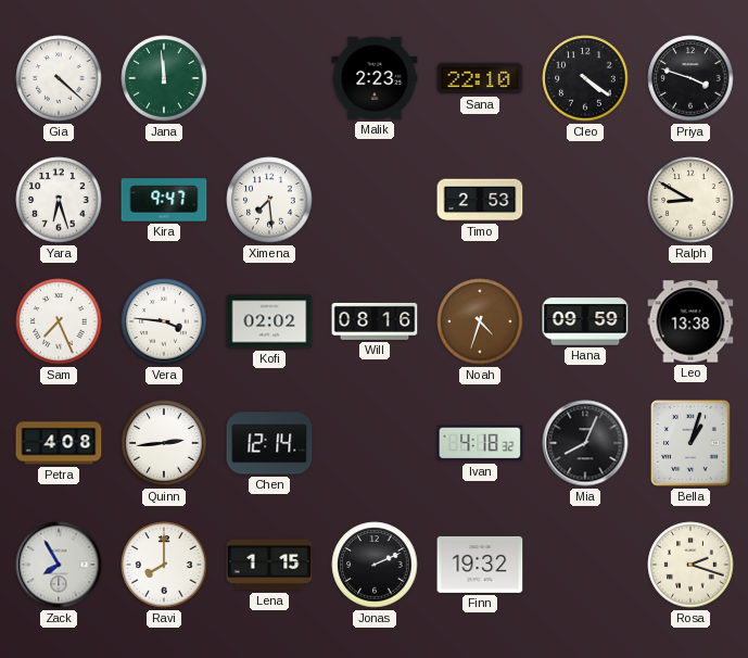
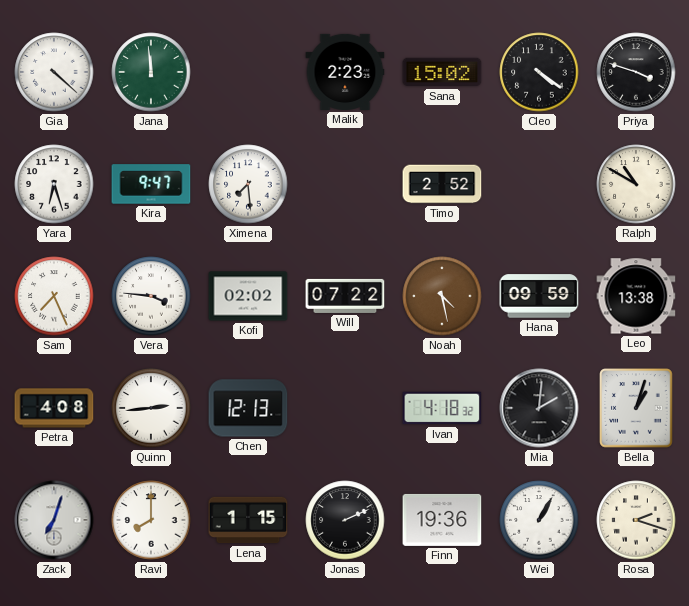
Sana: 22:10 -> 15:02
Timo: 2:53 -> 2:52
Ralph: 8:50 -> 10:50
Will: 08:16 -> 07:22
Noah: 4:33 -> 4:28
Chen: 12:14 -> 12:13
Mia: 8:04 -> 2:01
Zack: 7:55 -> 7:03
Finn: 19:32 -> 19:36
Wei: none -> 1:05
